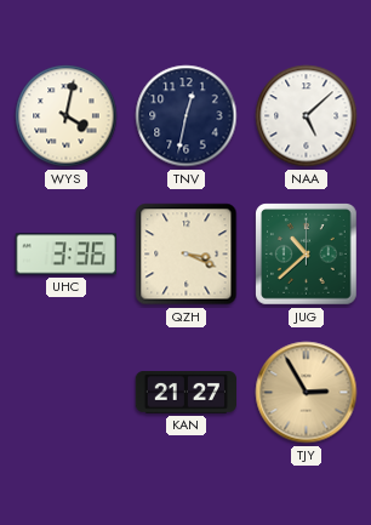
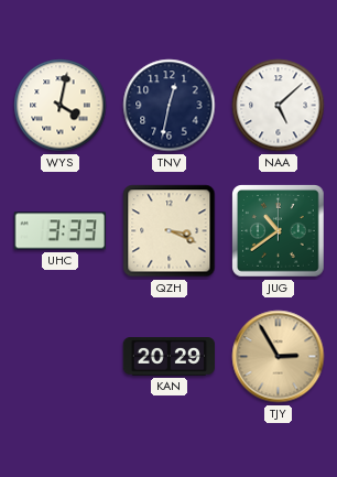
UHC: 3:36 -> 3:33
JUG: 10:38 -> 10:39
KAN: 21:27 -> 20:29
